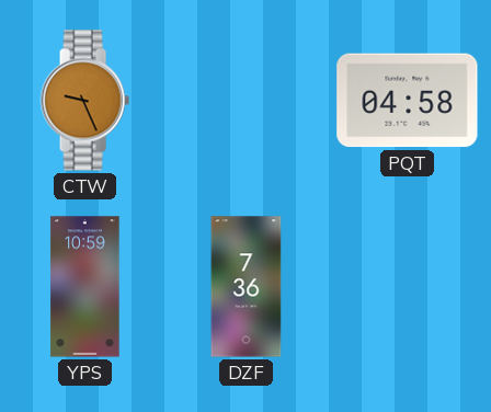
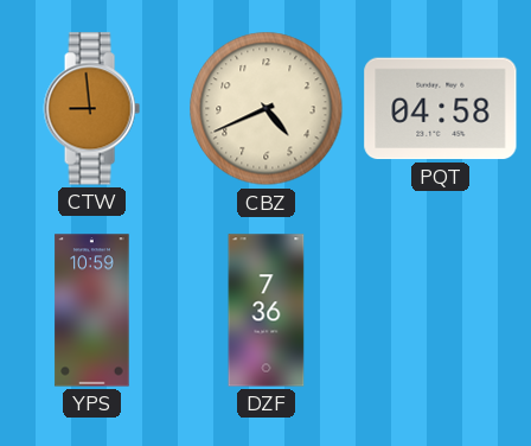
CTW: 9:26 -> 8:59
CBZ: none -> 4:41
